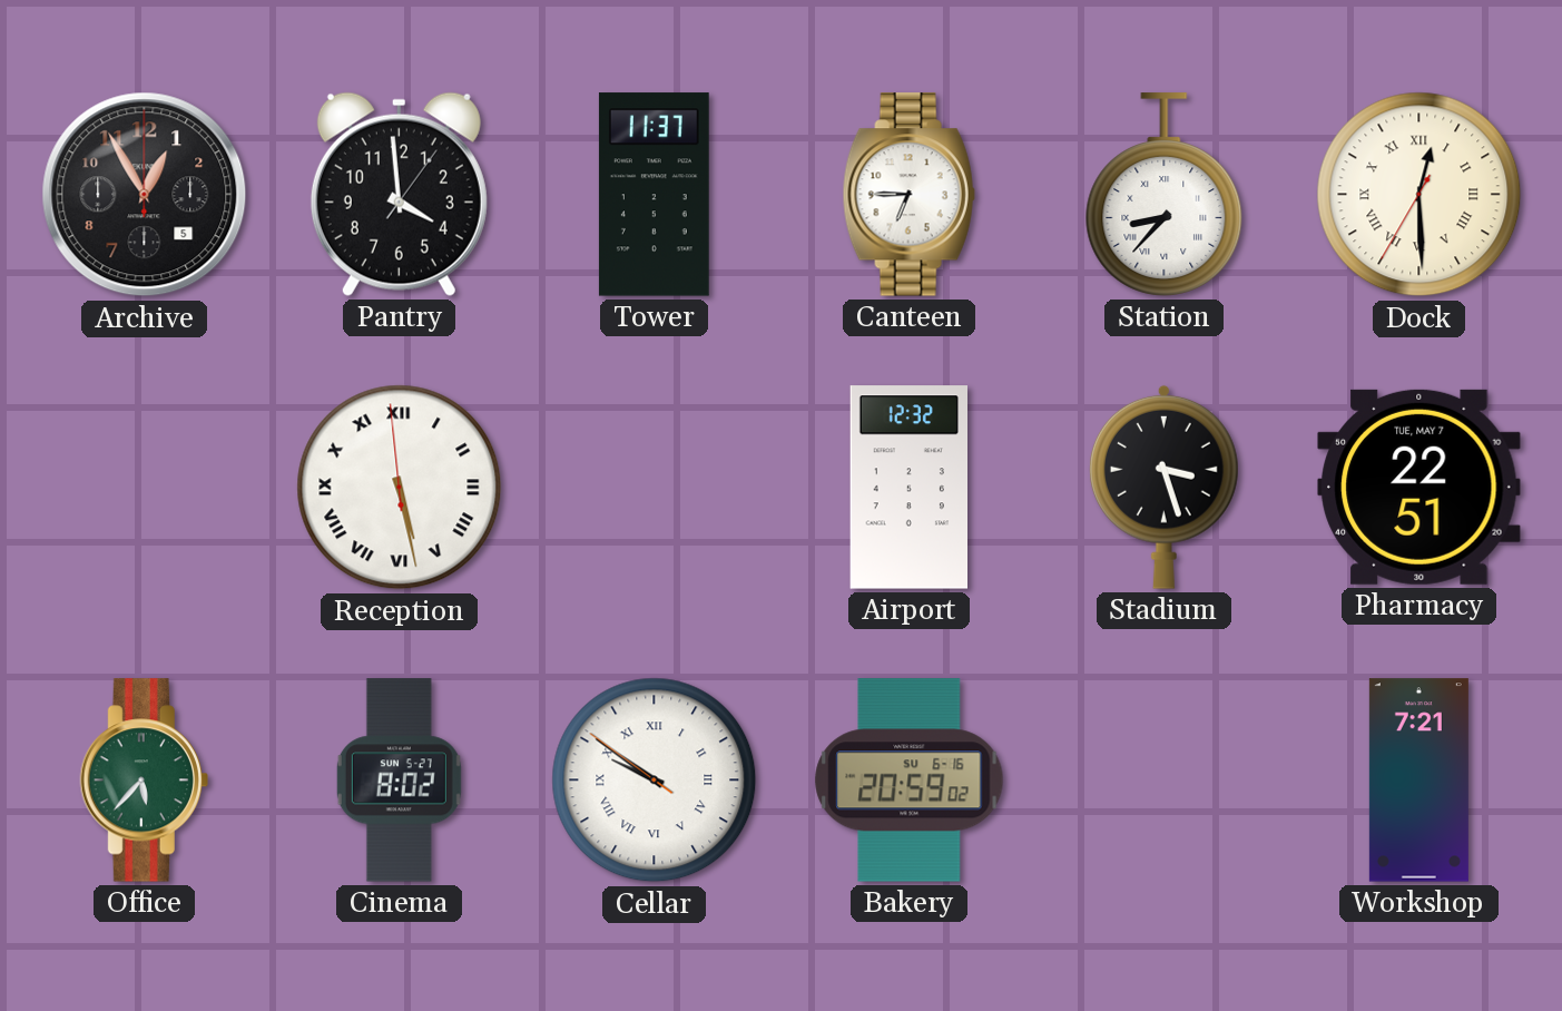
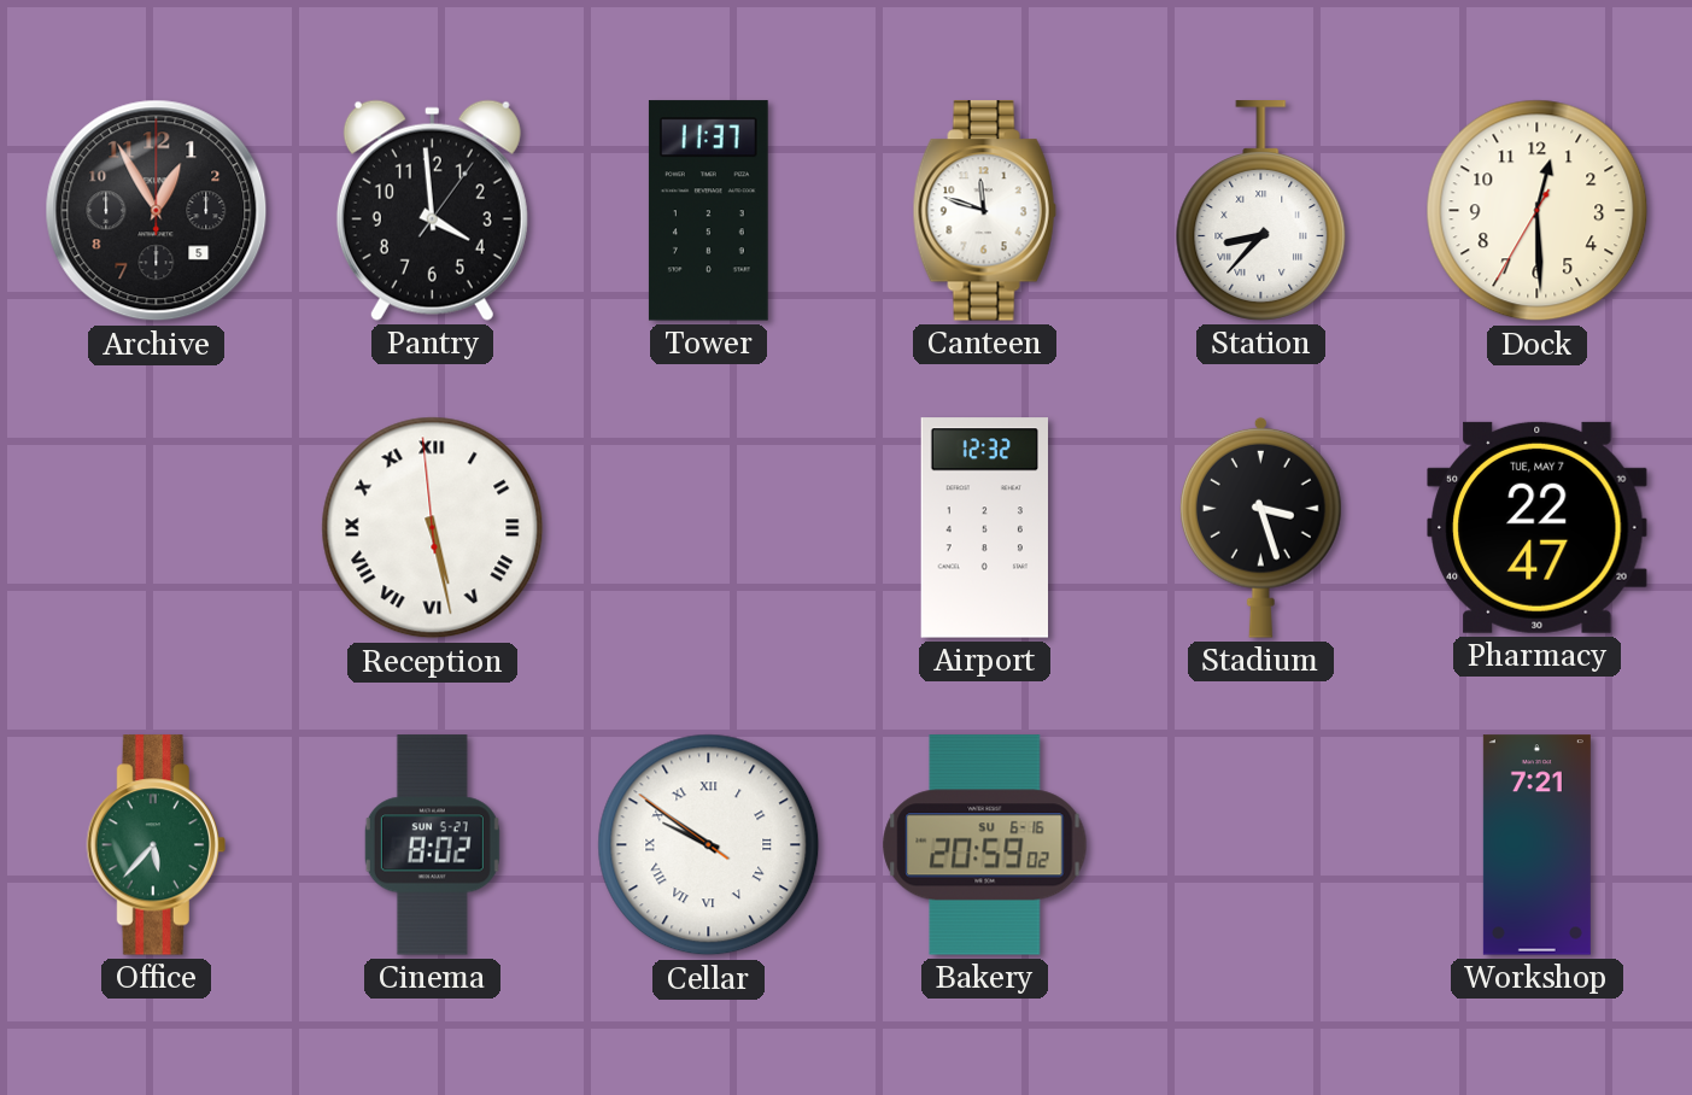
Canteen: 6:45 -> 11:48
Dock numerals: Roman -> Arabic
Pharmacy: 22:51 -> 22:47
